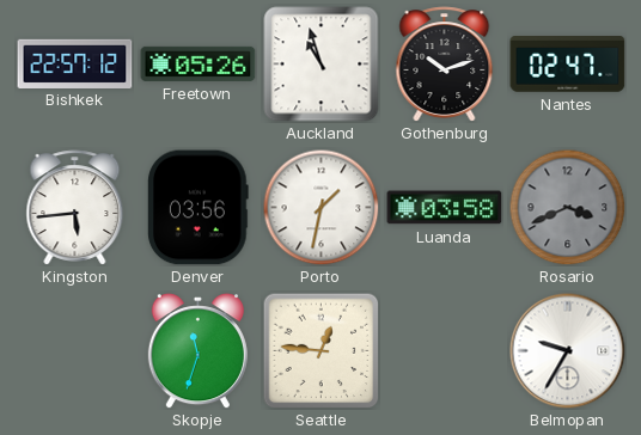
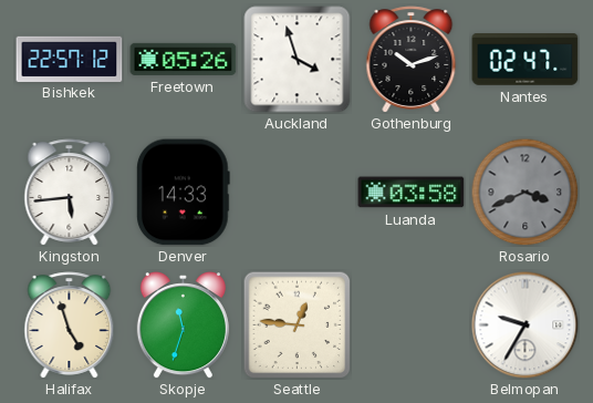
Auckland: 10:57 -> 3:57
Denver: 03:56 -> 14:33
Porto: 1:32 -> none
Halifax: none -> 4:57
